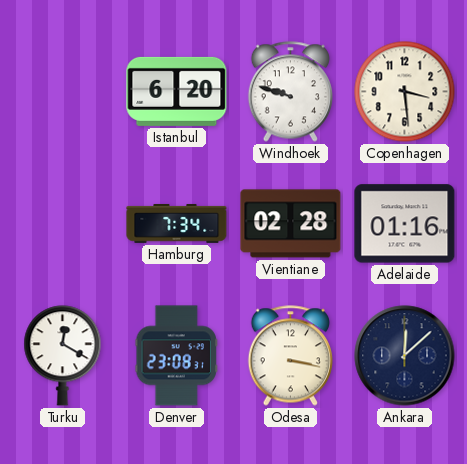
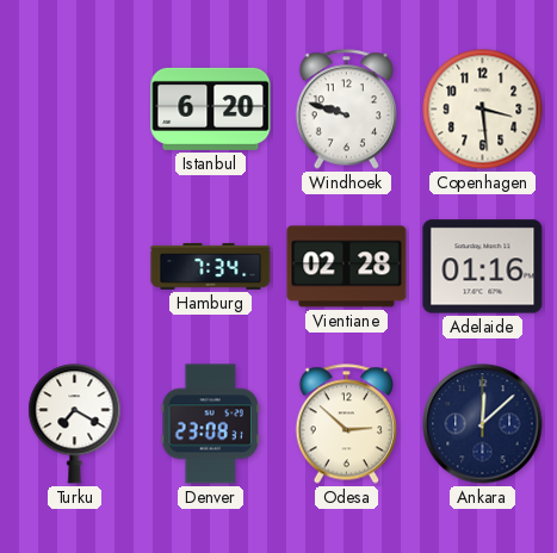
Turku: 12:20 -> 7:20
Odesa: 3:17 -> 2:52
